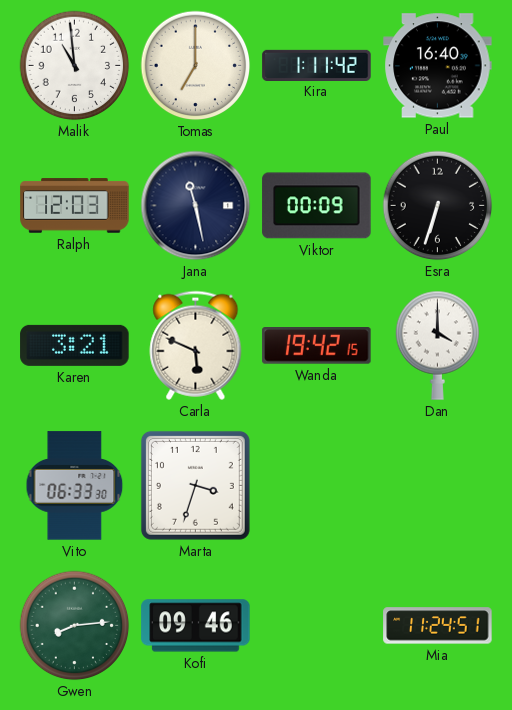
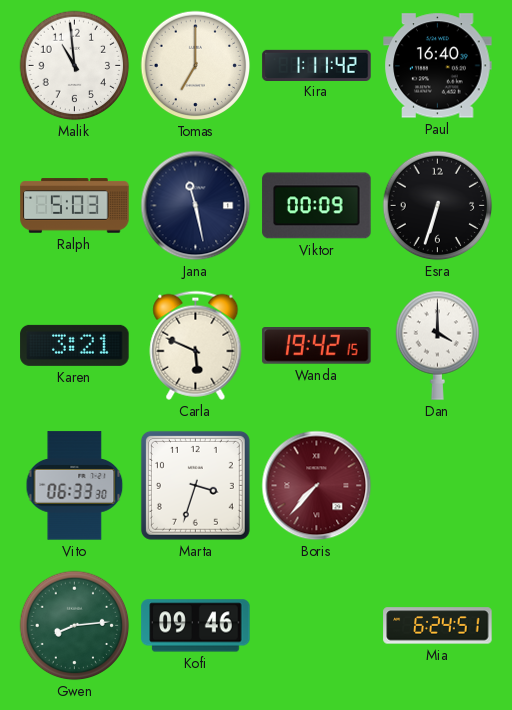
Ralph: 12:03 -> 5:03
Boris: none -> 7:37
Mia: 11:24 -> 6:24
